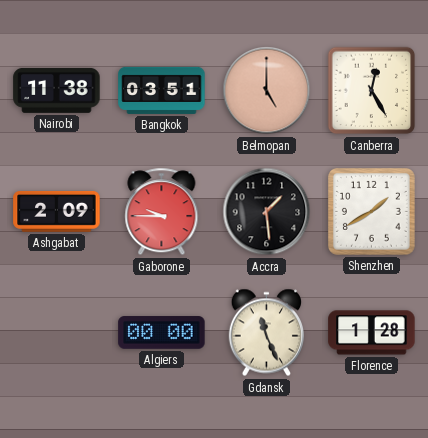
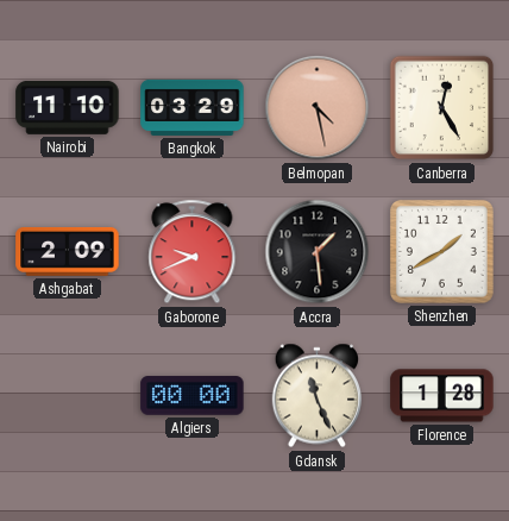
Nairobi: 11:38 -> 11:10
Bangkok: 03:51 -> 03:29
Belmopan: 5:00 -> 4:28
Gaborone: 9:45 -> 9:41
